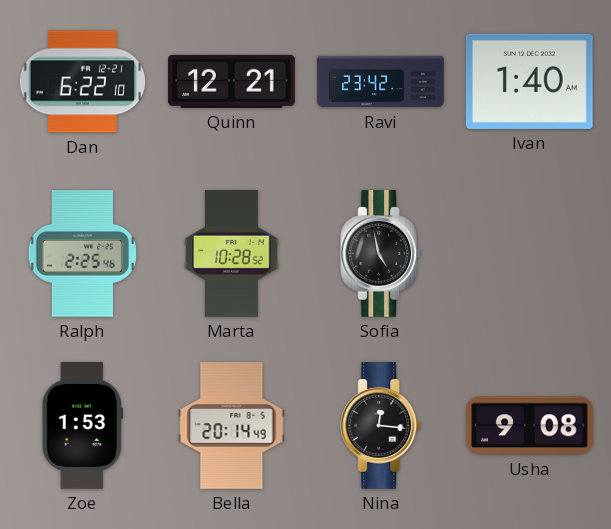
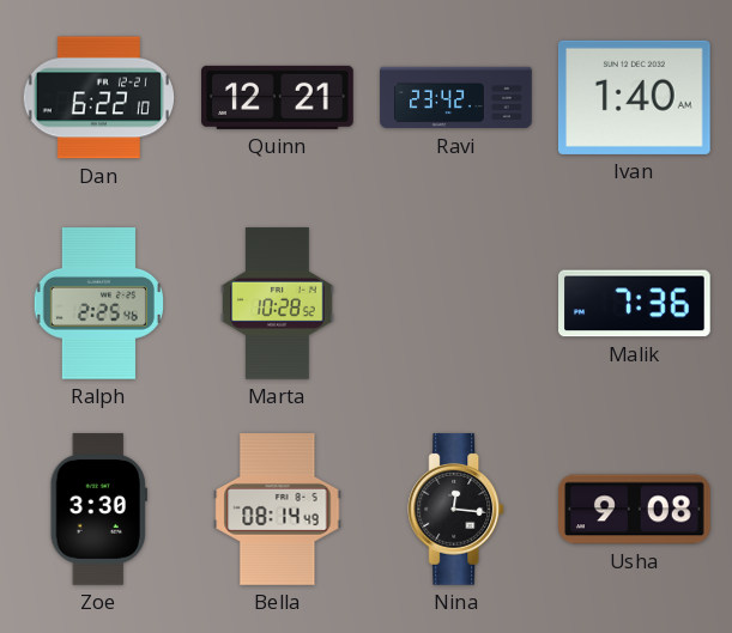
Sofia: 4:58 -> none
Malik: none -> 7:36
Zoe: 1:53 -> 3:30
Bella: 20:14 -> 08:14
